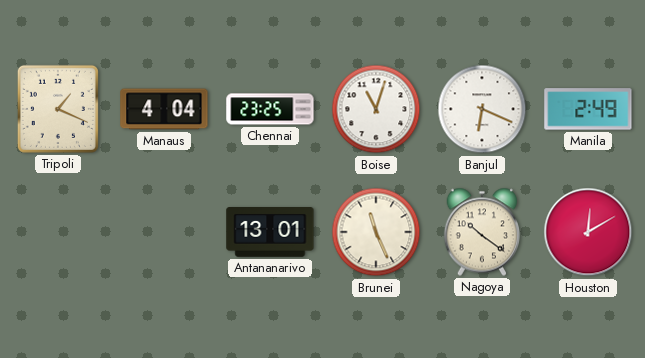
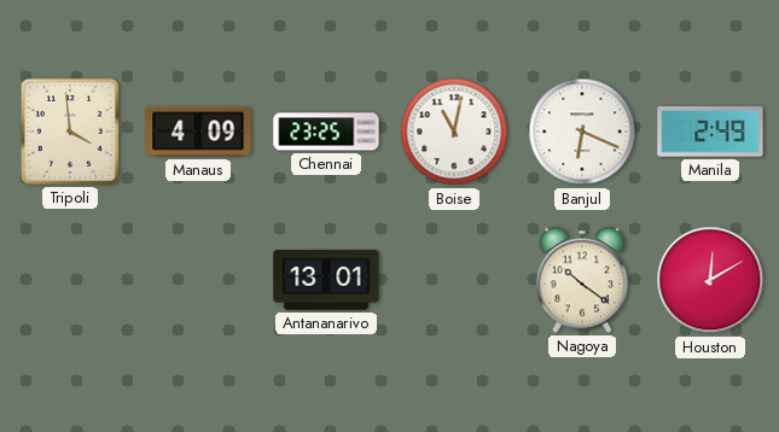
Tripoli: 1:19 -> 3:59
Manaus: 4:04 -> 4:09
Boise: 11:03 -> 11:02
Brunei: 11:26 -> none
